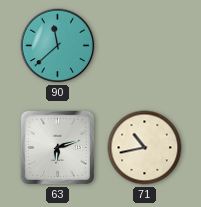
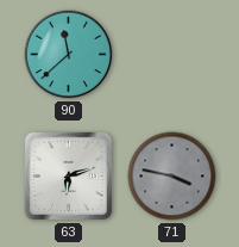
71: 10:43 -> 3:47
71 dial: cream -> grey
